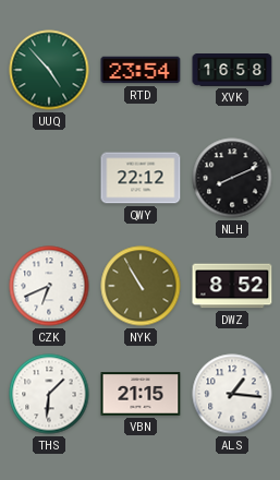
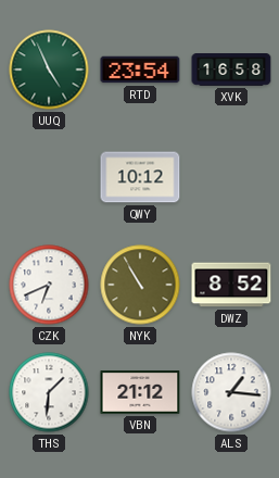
UUQ: 4:53 -> 4:56
QWY: 22:12 -> 10:12
NLH: 8:11 -> none
VBN: 21:15 -> 21:12
